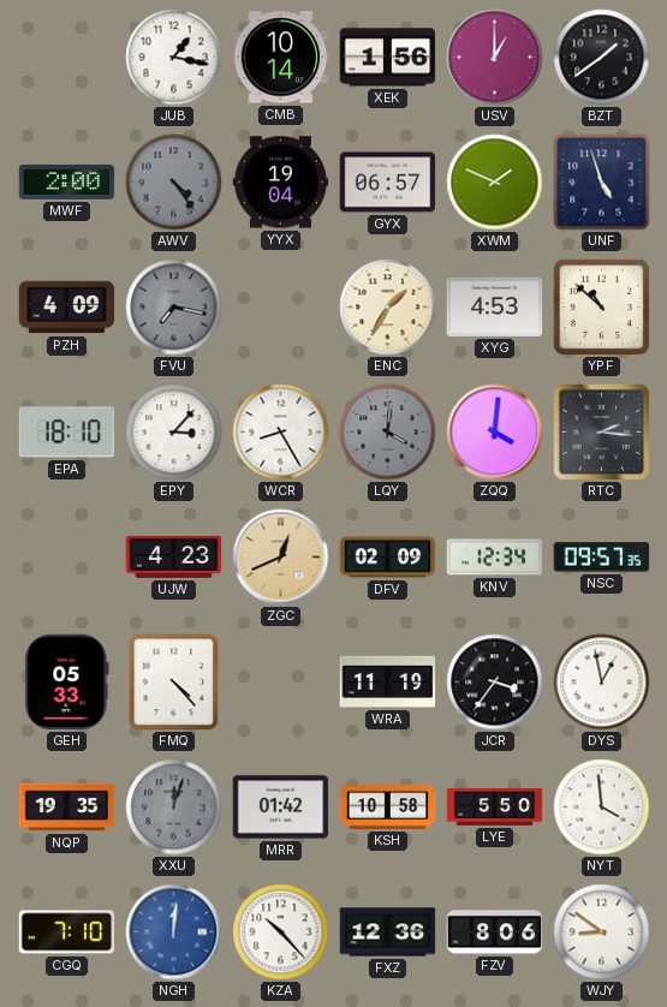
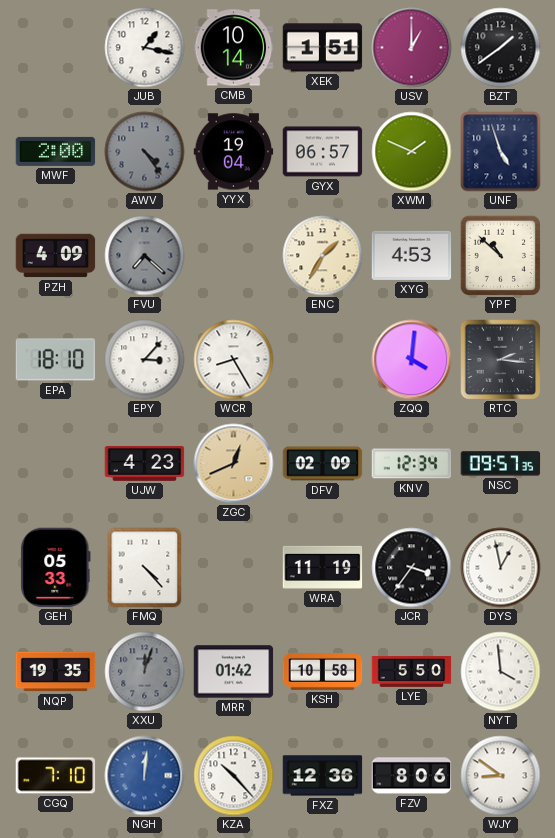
XEK: 1:56 -> 1:51
FVU: 7:17 -> 7:22
LQY: 4:01 -> none
